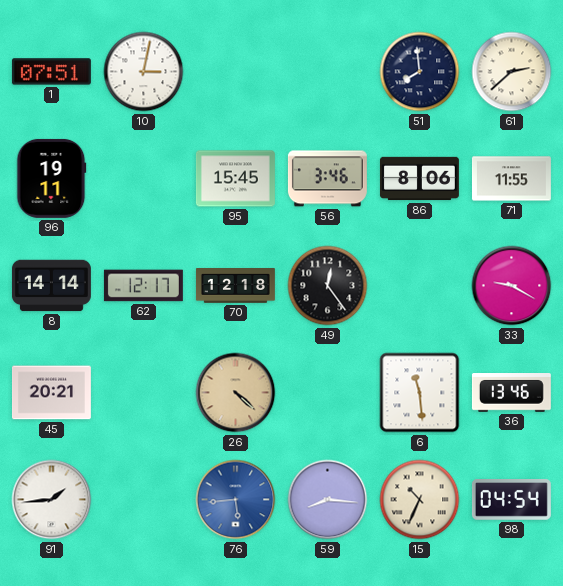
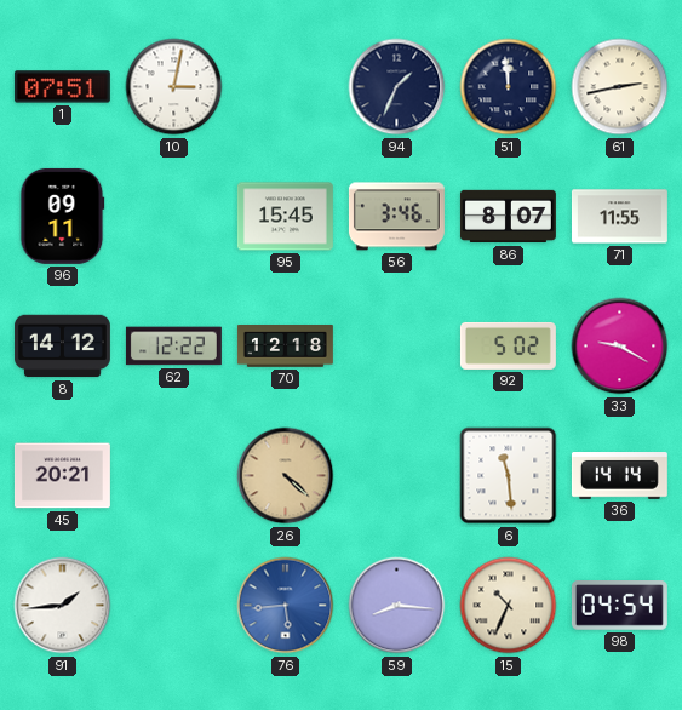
94: none -> 1:34
51: 7:59 -> 11:59
61: 2:38 -> 2:43
96: 19:11 -> 09:11
86: 8:06 -> 8:07
8: 14:14 -> 14:12
62: 12:17 -> 12:22
49: 12:24 -> none
92: none -> 5:02
36: 13:46 -> 14:14
